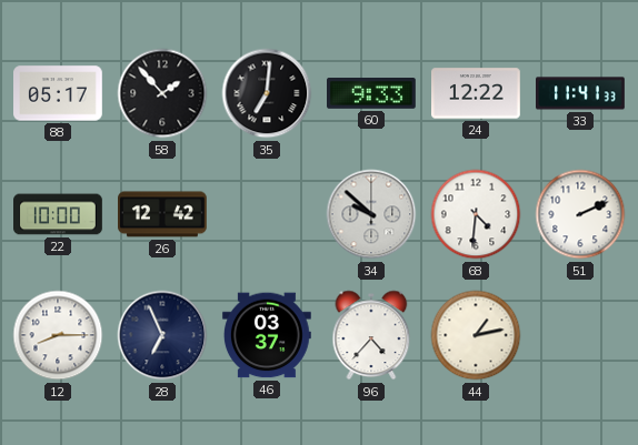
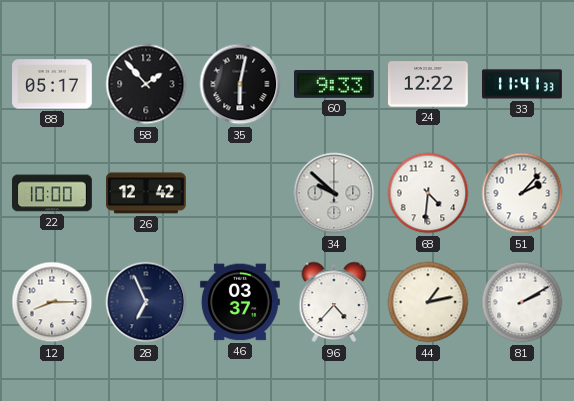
35: 7:01 -> 6:02
51: 2:11 -> 2:07
81: none -> 2:10
